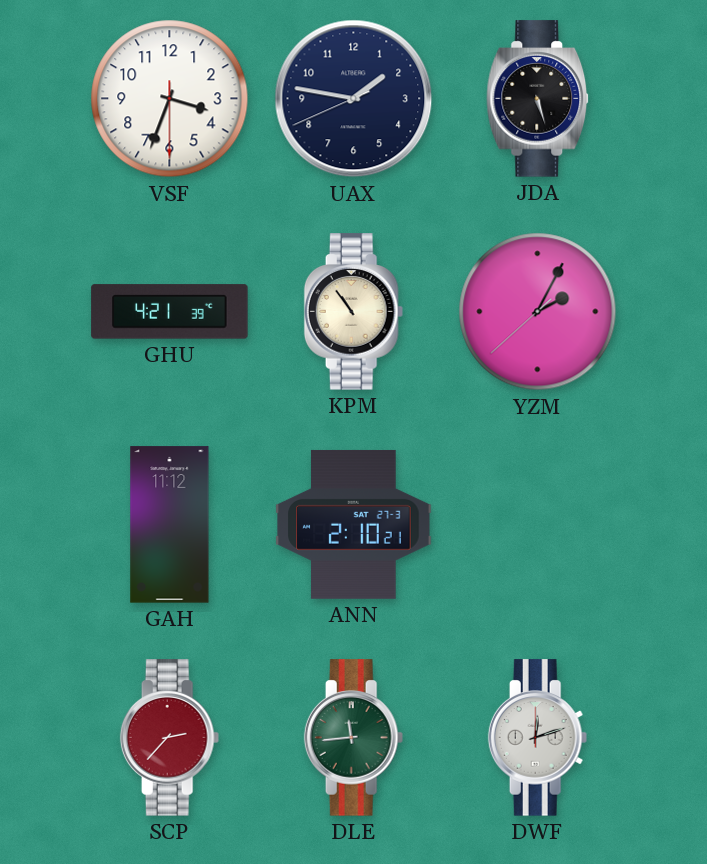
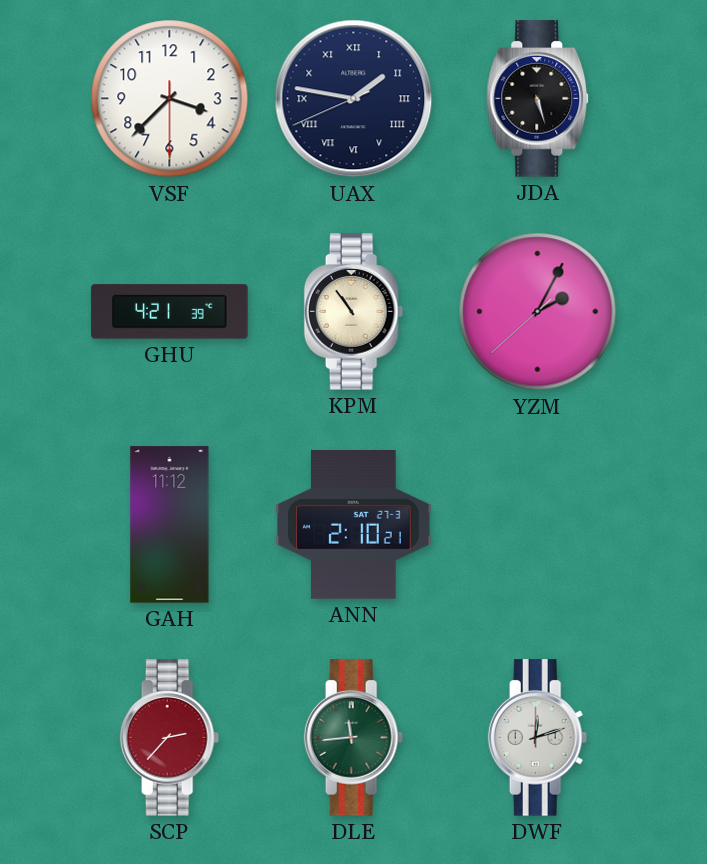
VSF: 3:33 -> 3:37
UAX numerals: Arabic -> Roman
